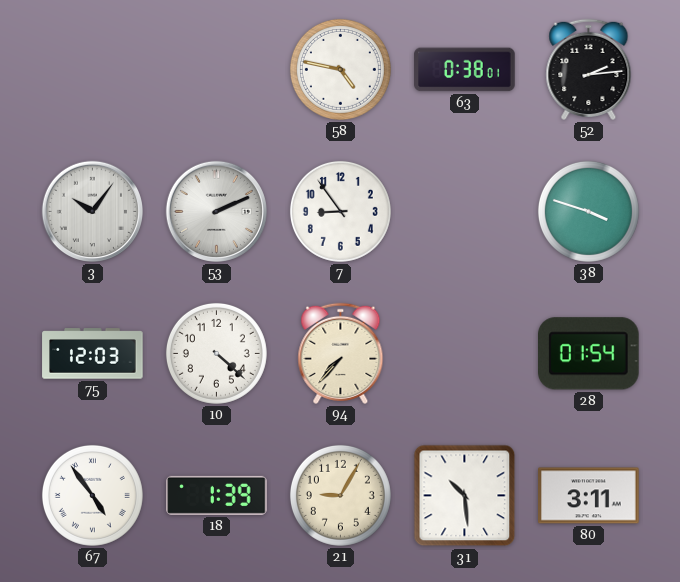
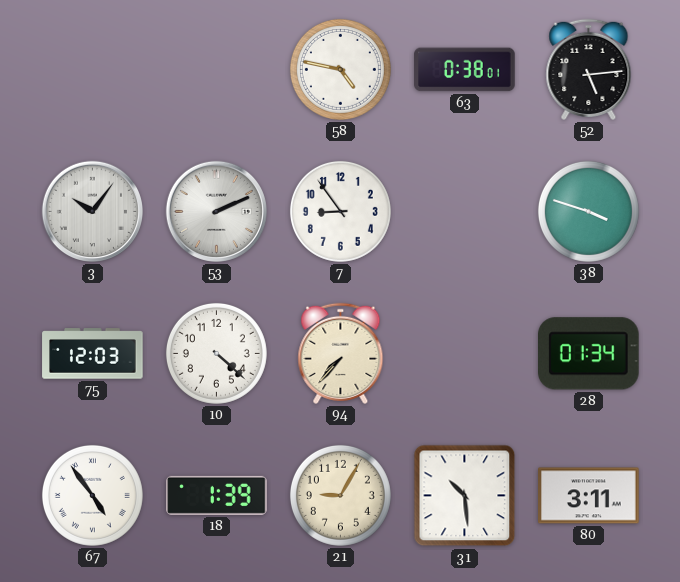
52: 2:14 -> 5:14
28: 01:54 -> 01:34
